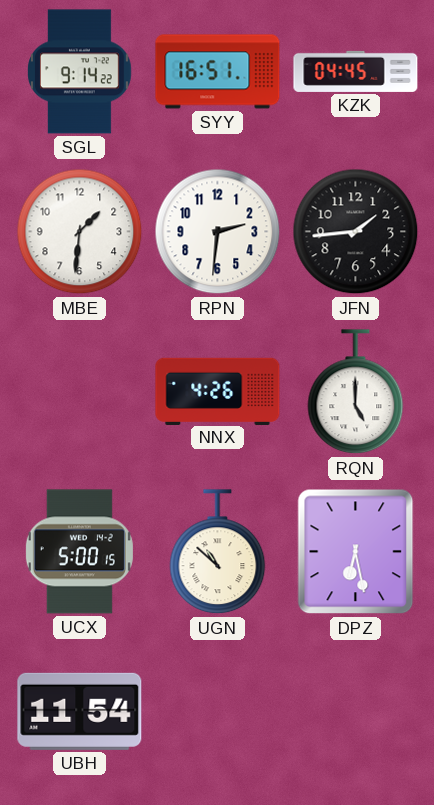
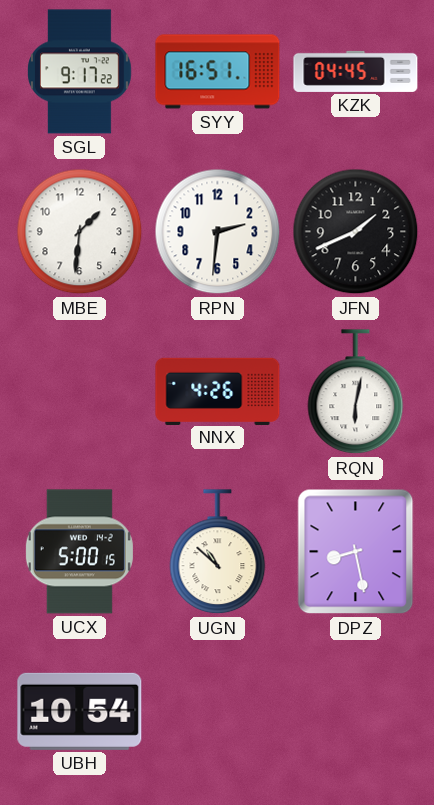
SGL: 9:14 -> 9:17
JFN: 1:44 -> 1:41
RQN: 5:00 -> 6:02
DPZ: 6:28 -> 8:28
UBH: 11:54 -> 10:54
